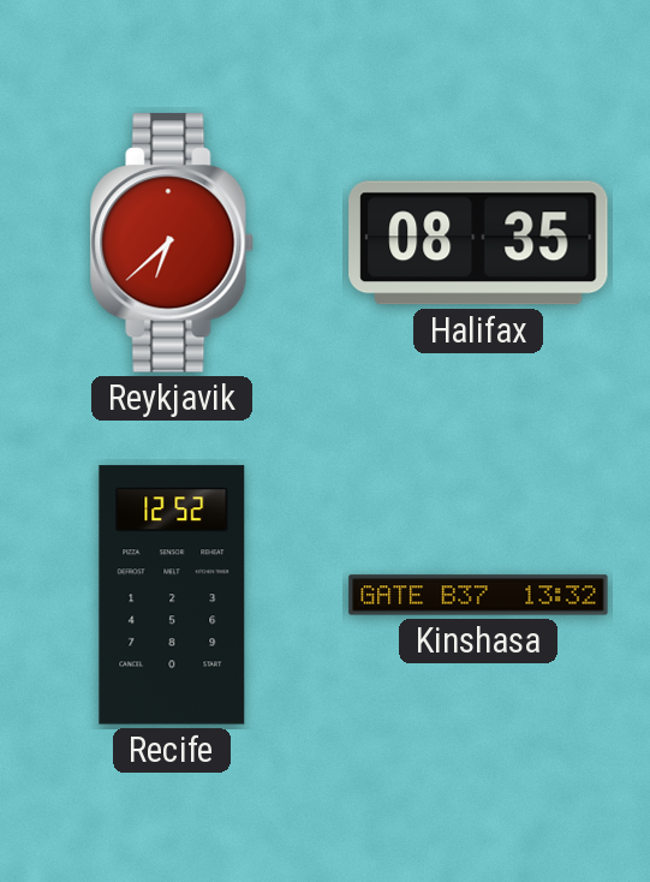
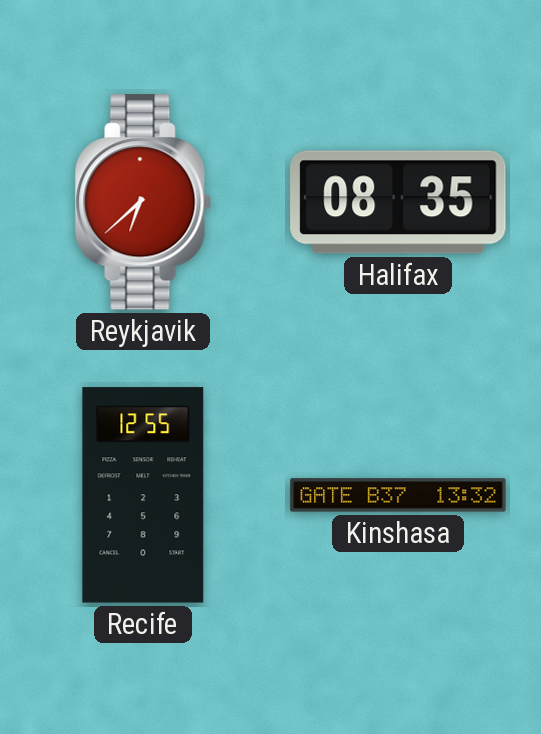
Recife: 12:52 -> 12:55
